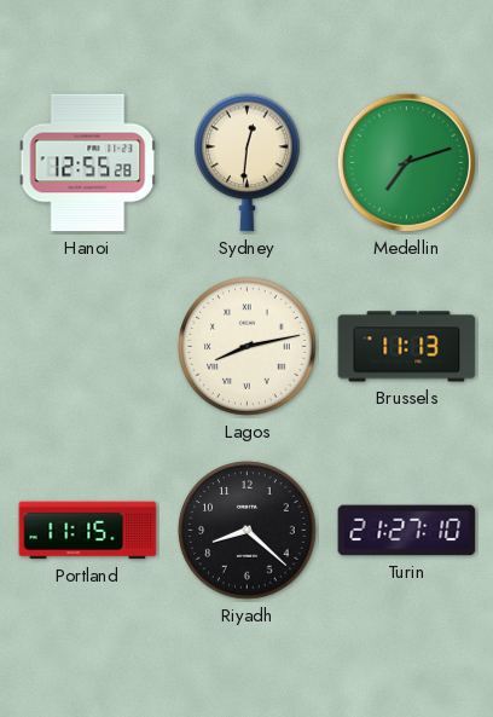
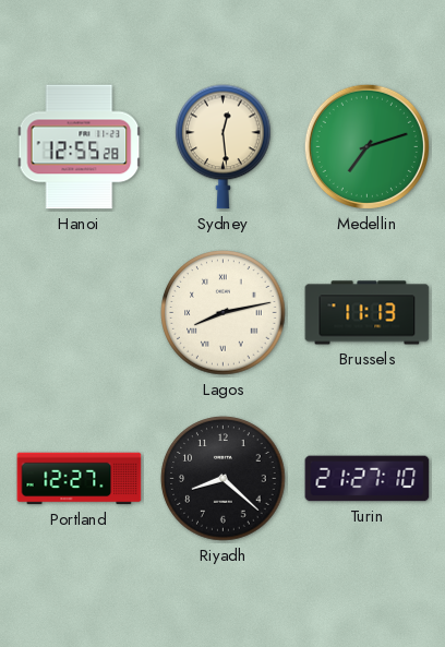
Sydney: 12:31 -> 12:29
Portland: 11:15 -> 12:27
